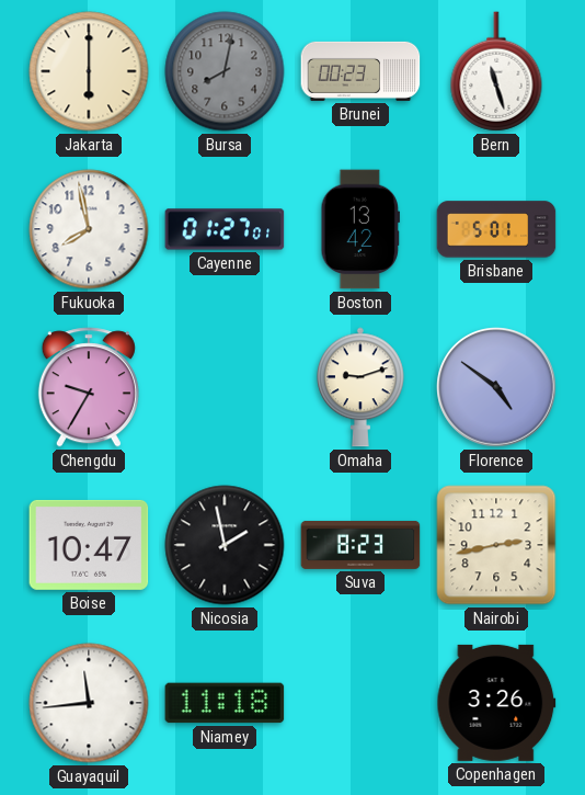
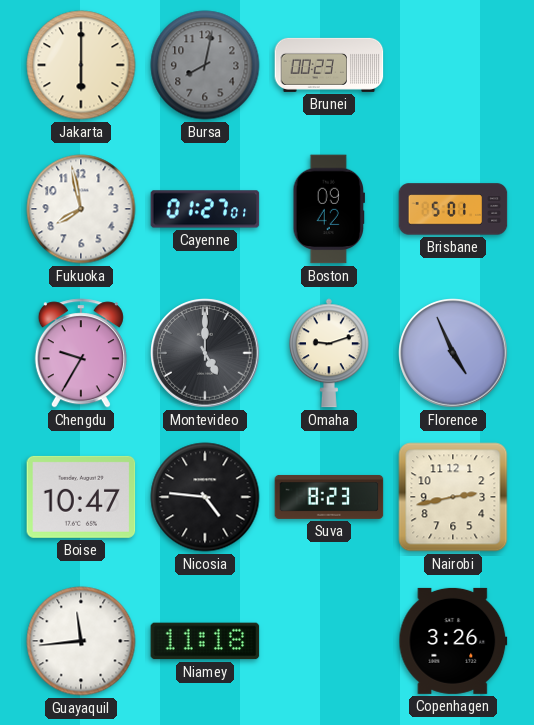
Bern: 11:27 -> none
Boston: 13:42 -> 09:42
Montevideo: none -> 5:00
Florence: 4:51 -> 4:56
Nicosia: 1:58 -> 4:46
